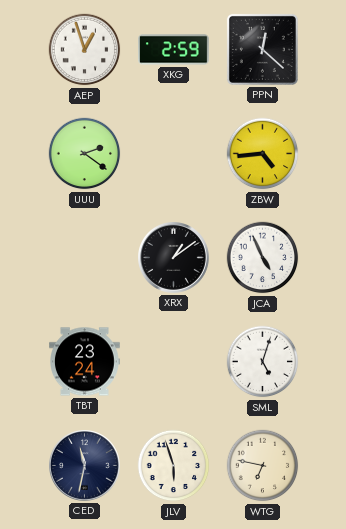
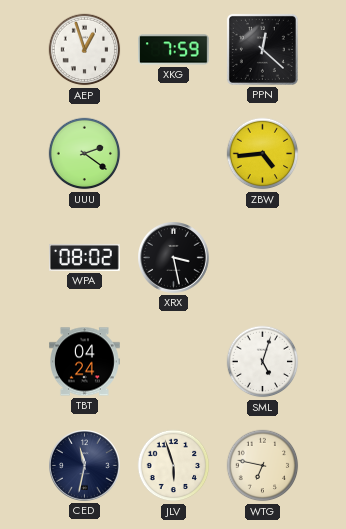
XKG: 2:59 -> 7:59
WPA: none -> 08:02
XRX: 1:09 -> 3:28
JCA: 4:56 -> none
TBT: 23:24 -> 04:24
